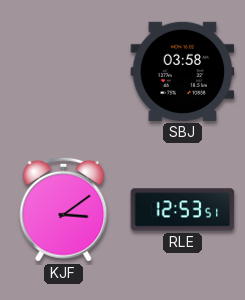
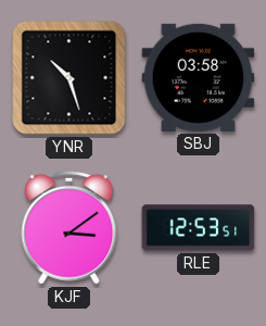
YNR: none -> 10:27
